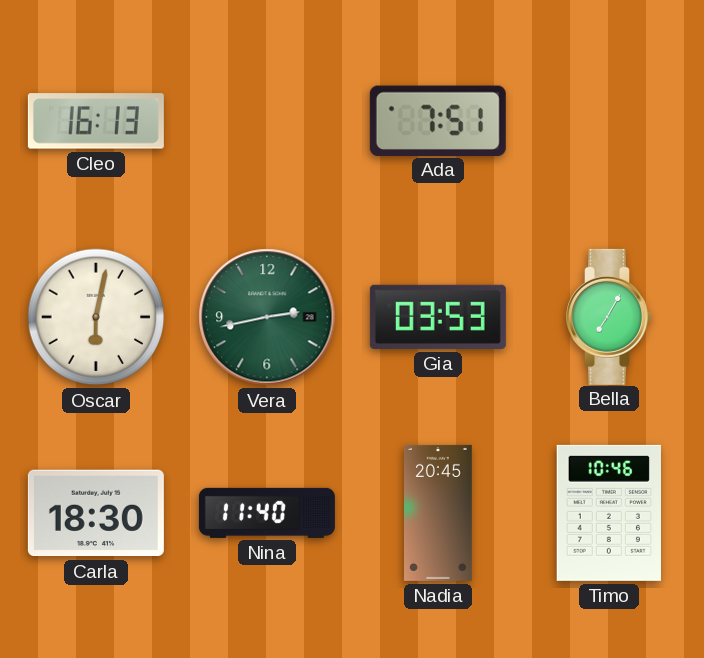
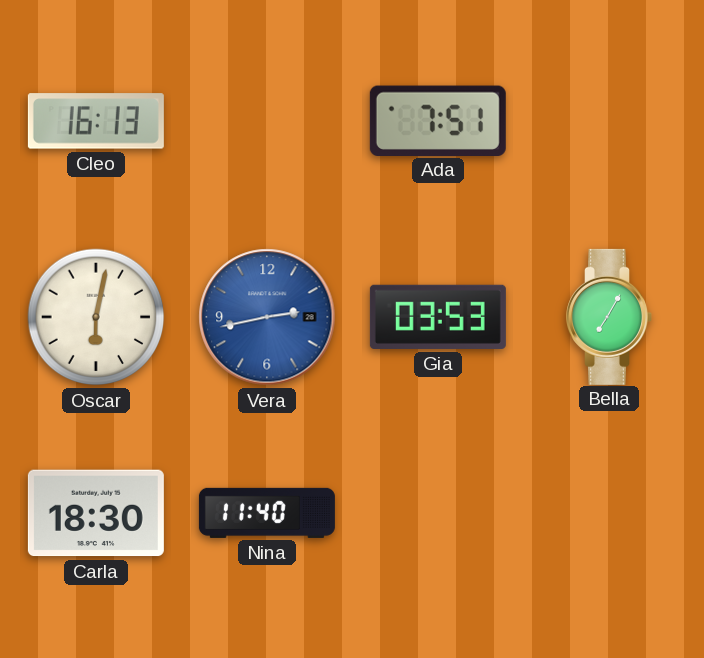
Vera dial: green -> blue
Nadia: 20:45 -> none
Timo: 10:46 -> none
